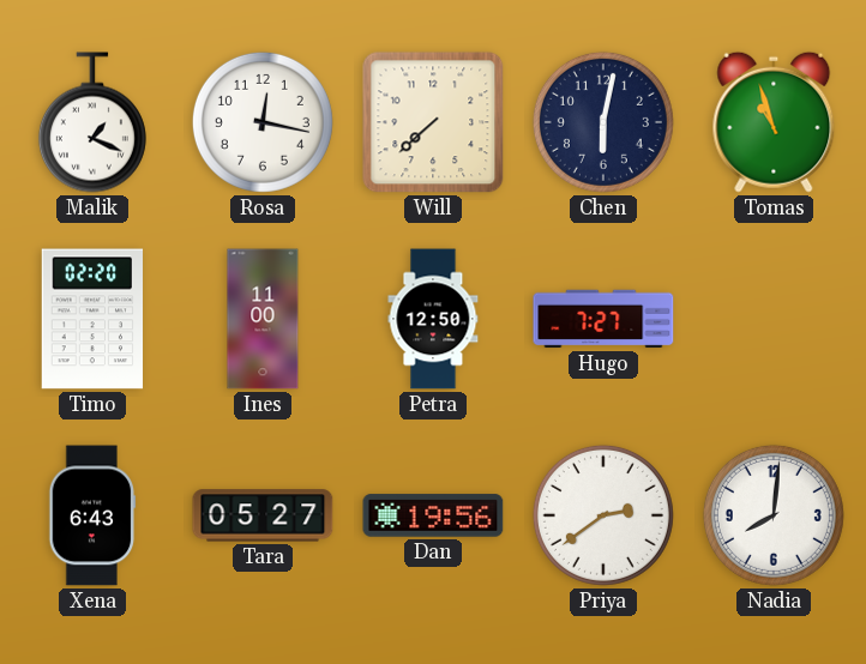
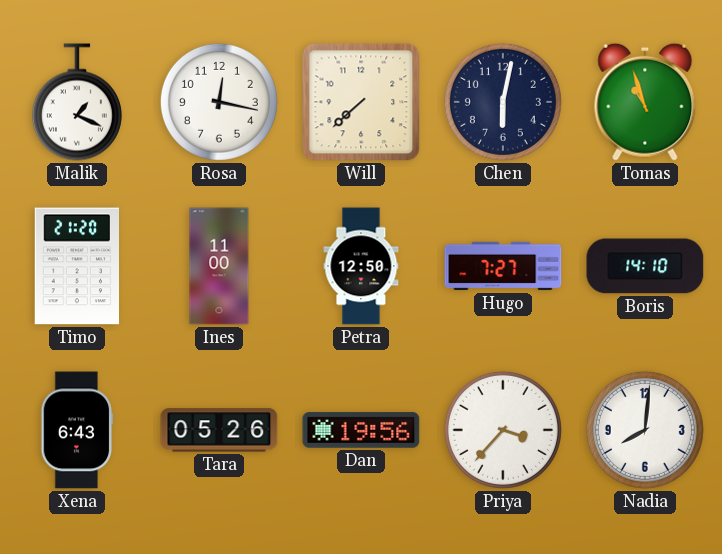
Timo: 02:20 -> 21:20
Boris: none -> 14:10
Tara: 05:27 -> 05:26
Priya: 2:39 -> 3:37
